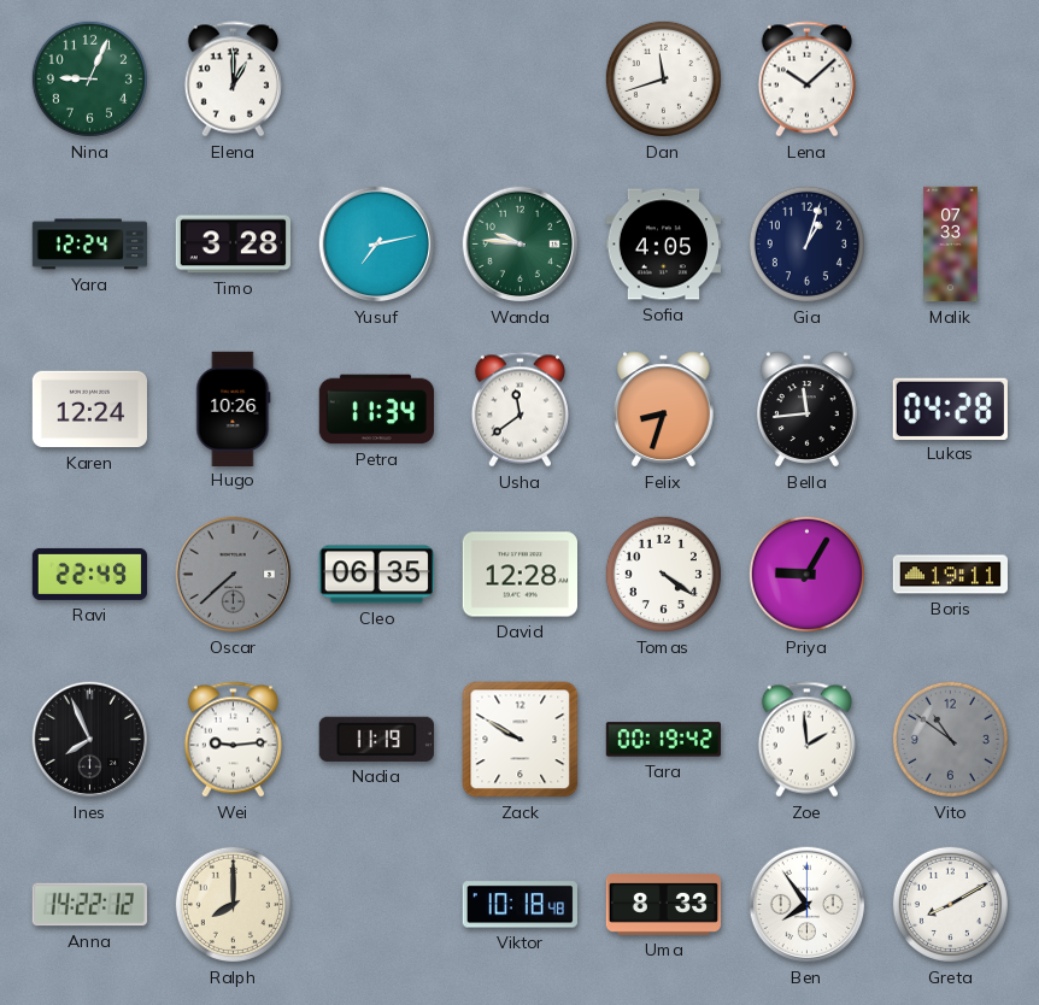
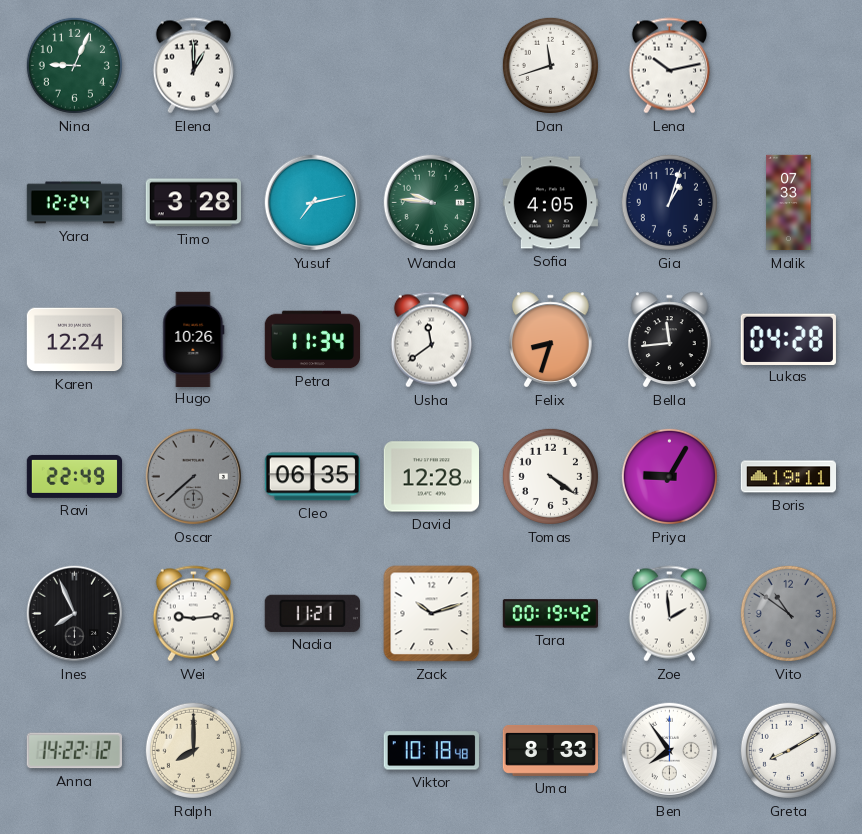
Lena: 10:08 -> 10:13
Nadia: 11:19 -> 11:21
Zack: 9:50 -> 10:12
